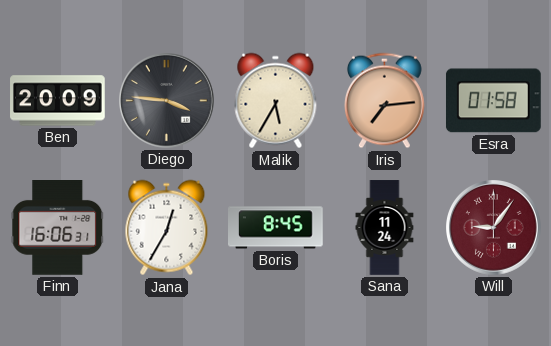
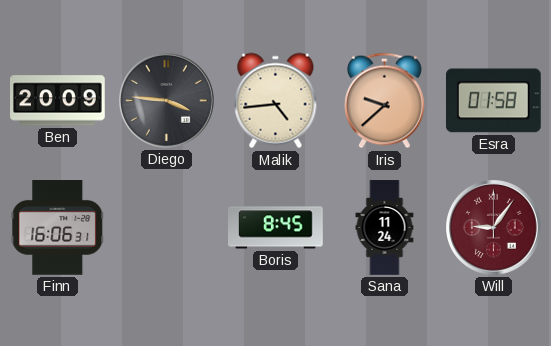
Malik: 5:35 -> 4:44
Iris: 7:14 -> 9:38
Jana: 12:35 -> none
